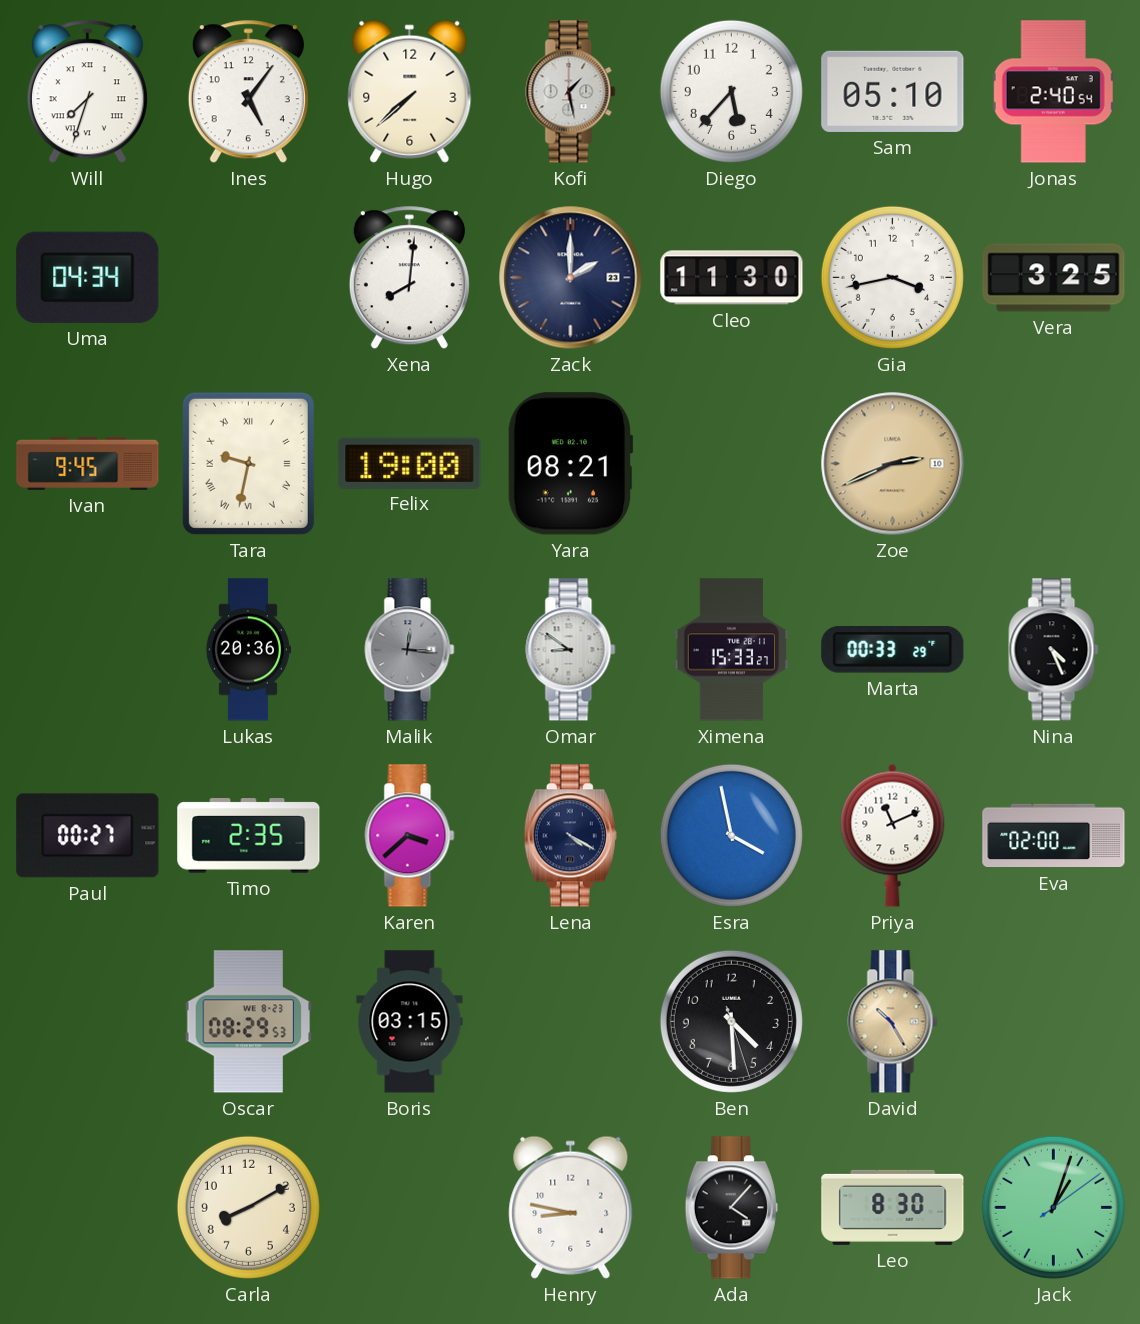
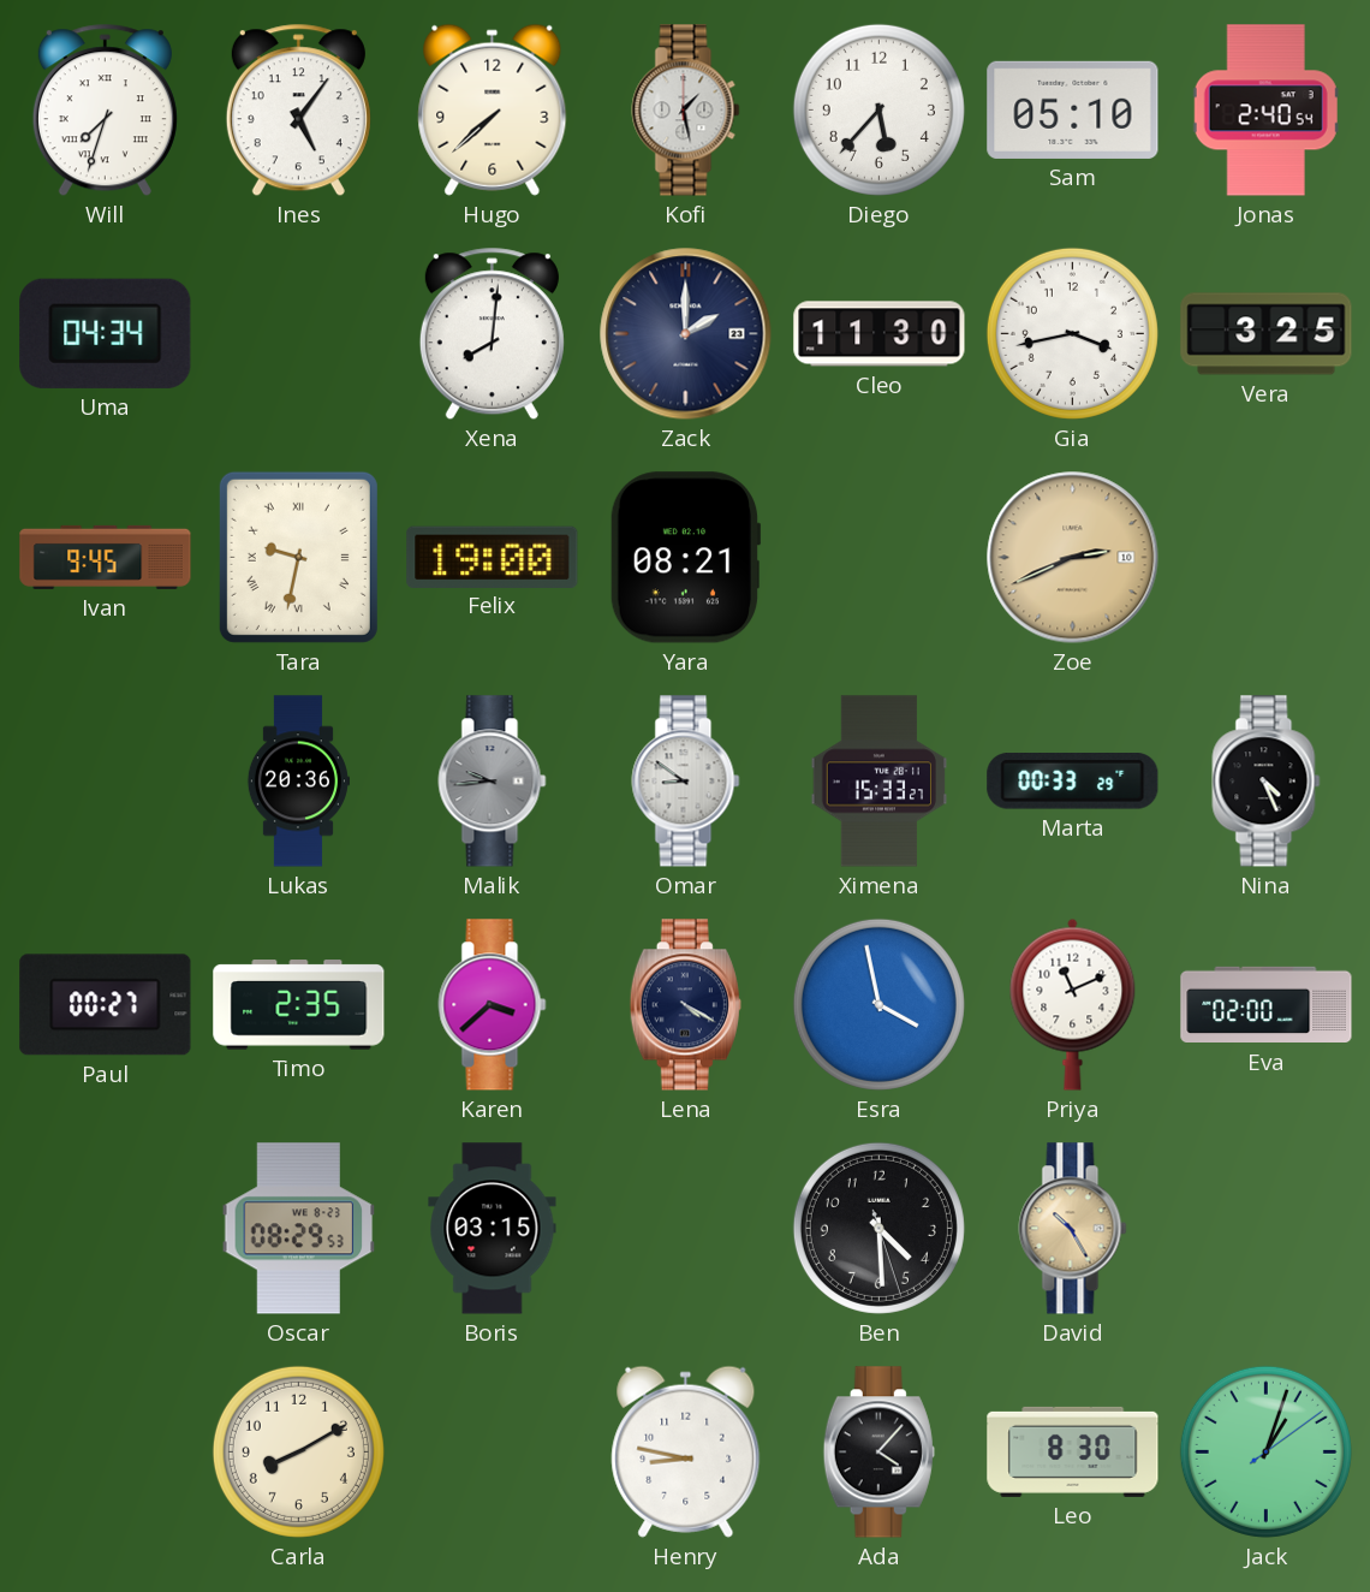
Malik: 12:16 -> 9:44
